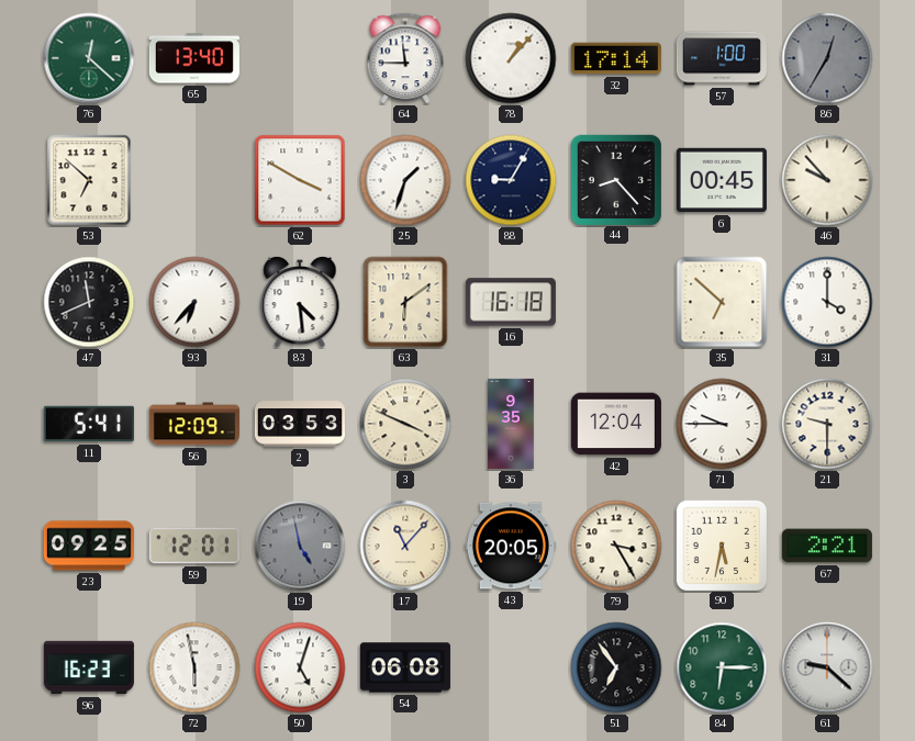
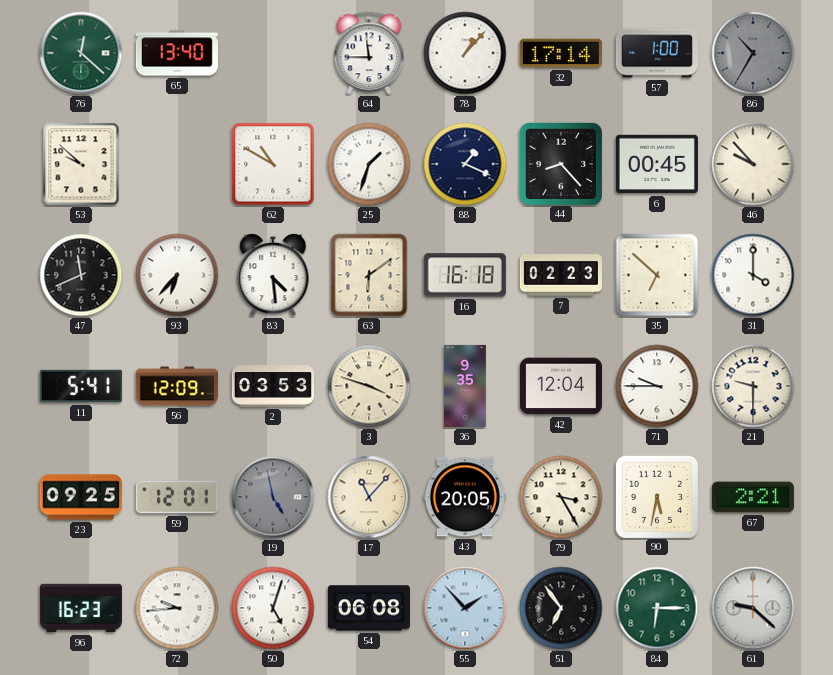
86: 12:35 -> 10:35
53: 6:52 -> 9:52
62: 3:50 -> 10:50
88: 9:05 -> 1:19
7: none -> 02:23
3: 3:49 -> 3:48
72: 5:58 -> 9:44
55: none -> 1:53
